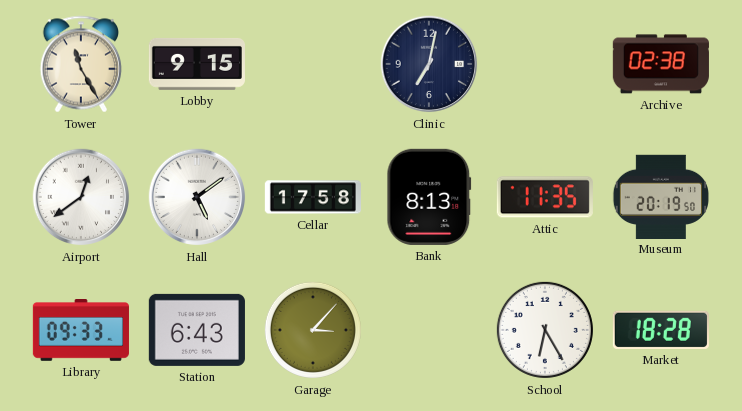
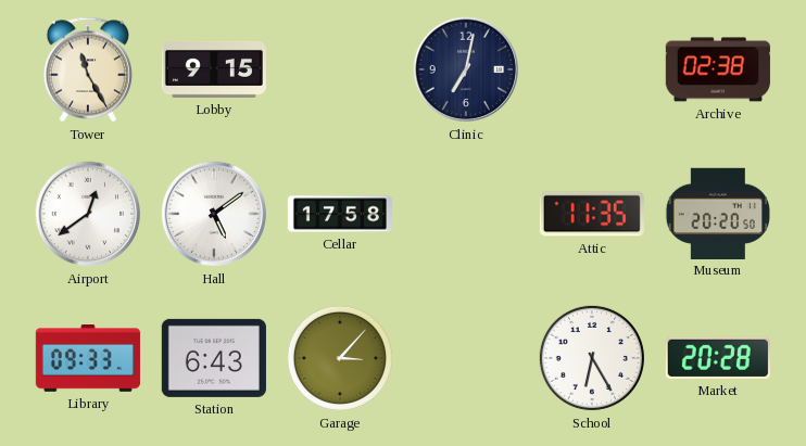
Bank: 8:13 -> none
Museum: 20:19 -> 20:20
Market: 18:28 -> 20:28
